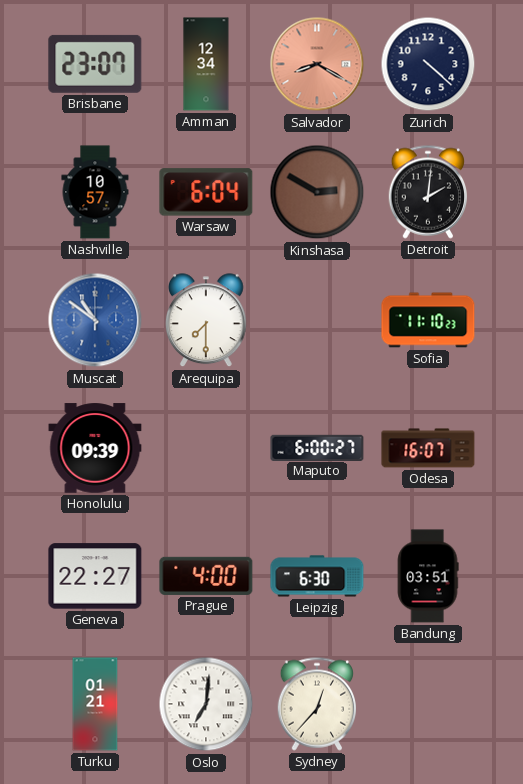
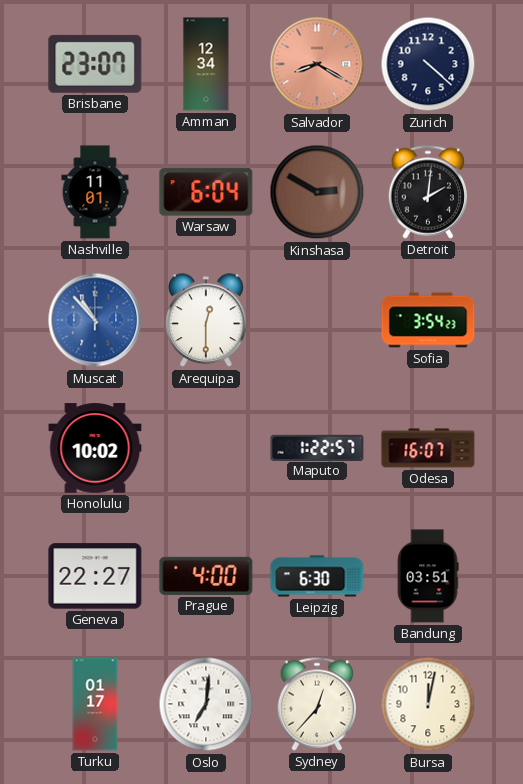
Nashville: 10:57 -> 11:01
Muscat: 10:51 -> 10:53
Arequipa: 7:30 -> 12:30
Sofia: 11:10 -> 3:54
Honolulu: 09:39 -> 10:02
Maputo: 6:00 -> 1:22
Turku: 01:21 -> 01:17
Bursa: none -> 12:02
